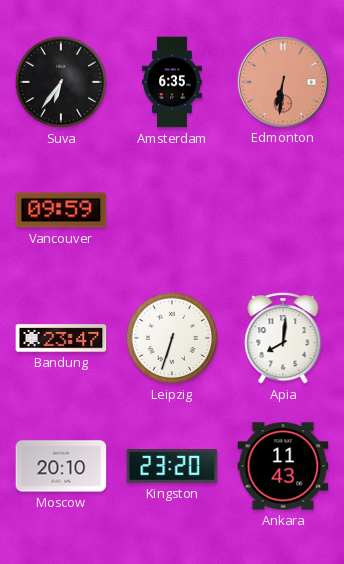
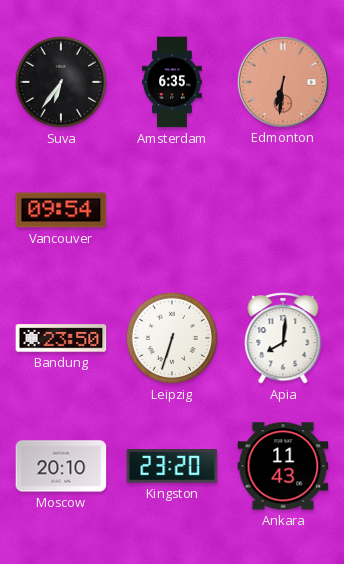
Vancouver: 09:59 -> 09:54
Bandung: 23:47 -> 23:50
